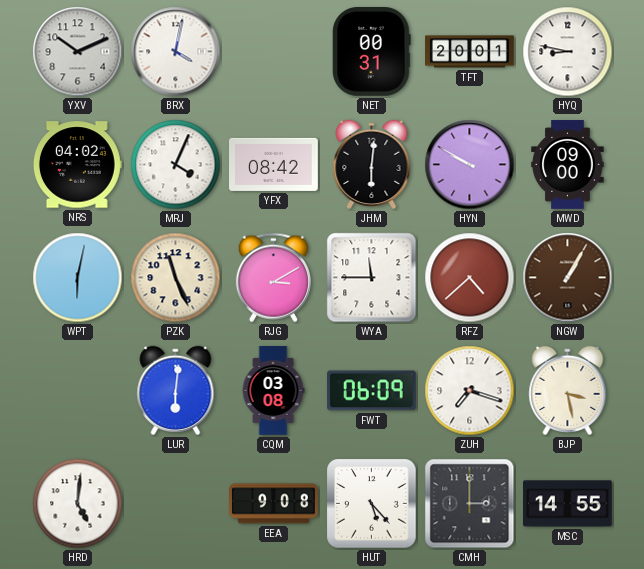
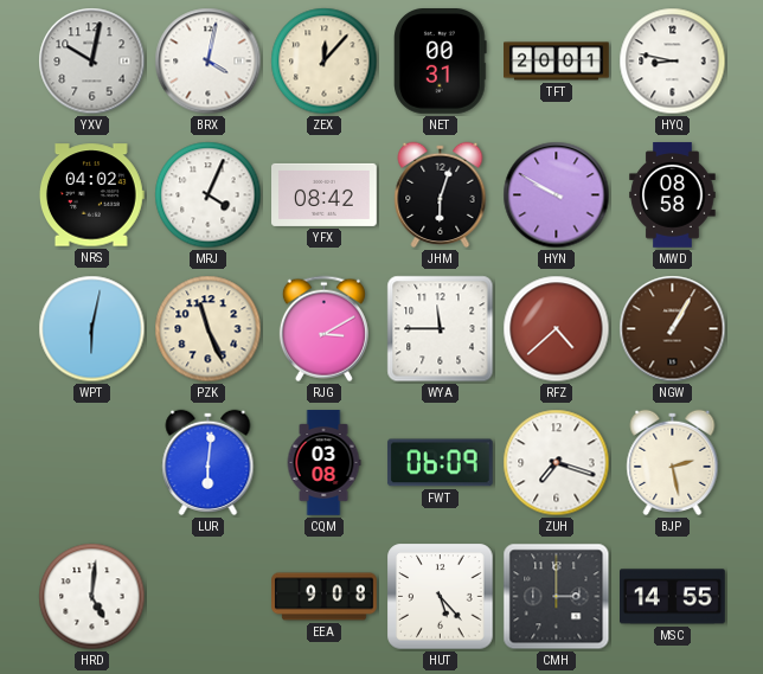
YXV: 10:11 -> 10:02
ZEX: none -> 12:07
JHM: 6:01 -> 6:03
MWD: 09:00 -> 08:58
BJP: 3:28 -> 2:28
